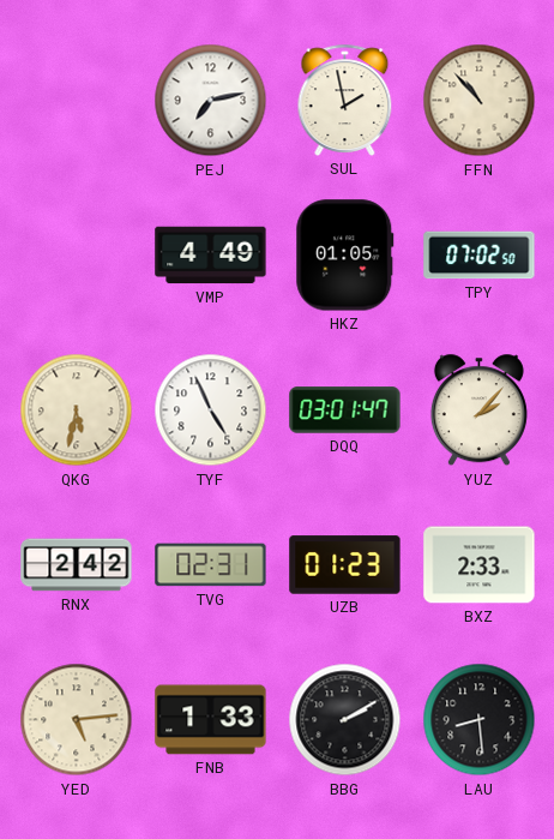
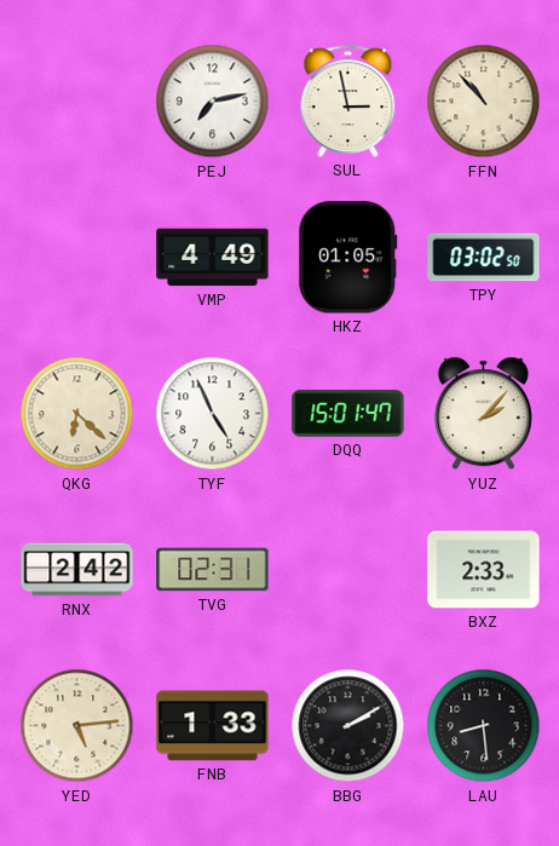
SUL: 1:58 -> 2:58
TPY: 07:02 -> 03:02
QKG: 5:32 -> 6:22
DQQ: 03:01 -> 15:01
UZB: 01:23 -> none
